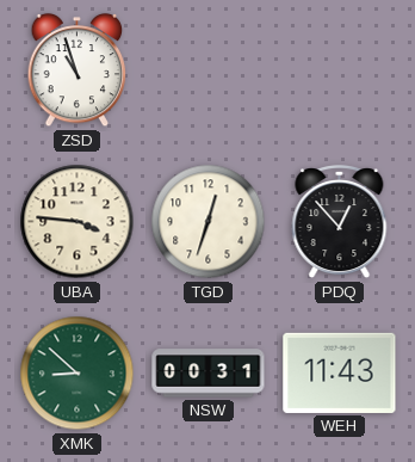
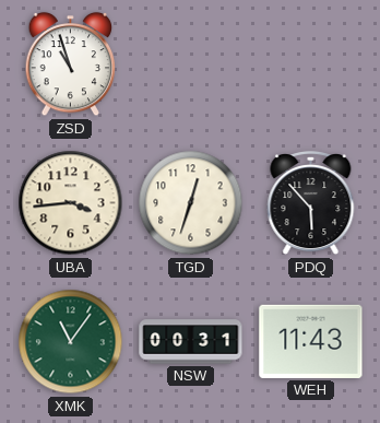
UBA: 3:46 -> 3:44
PDQ: 12:53 -> 5:53
XMK: 8:52 -> 11:06
